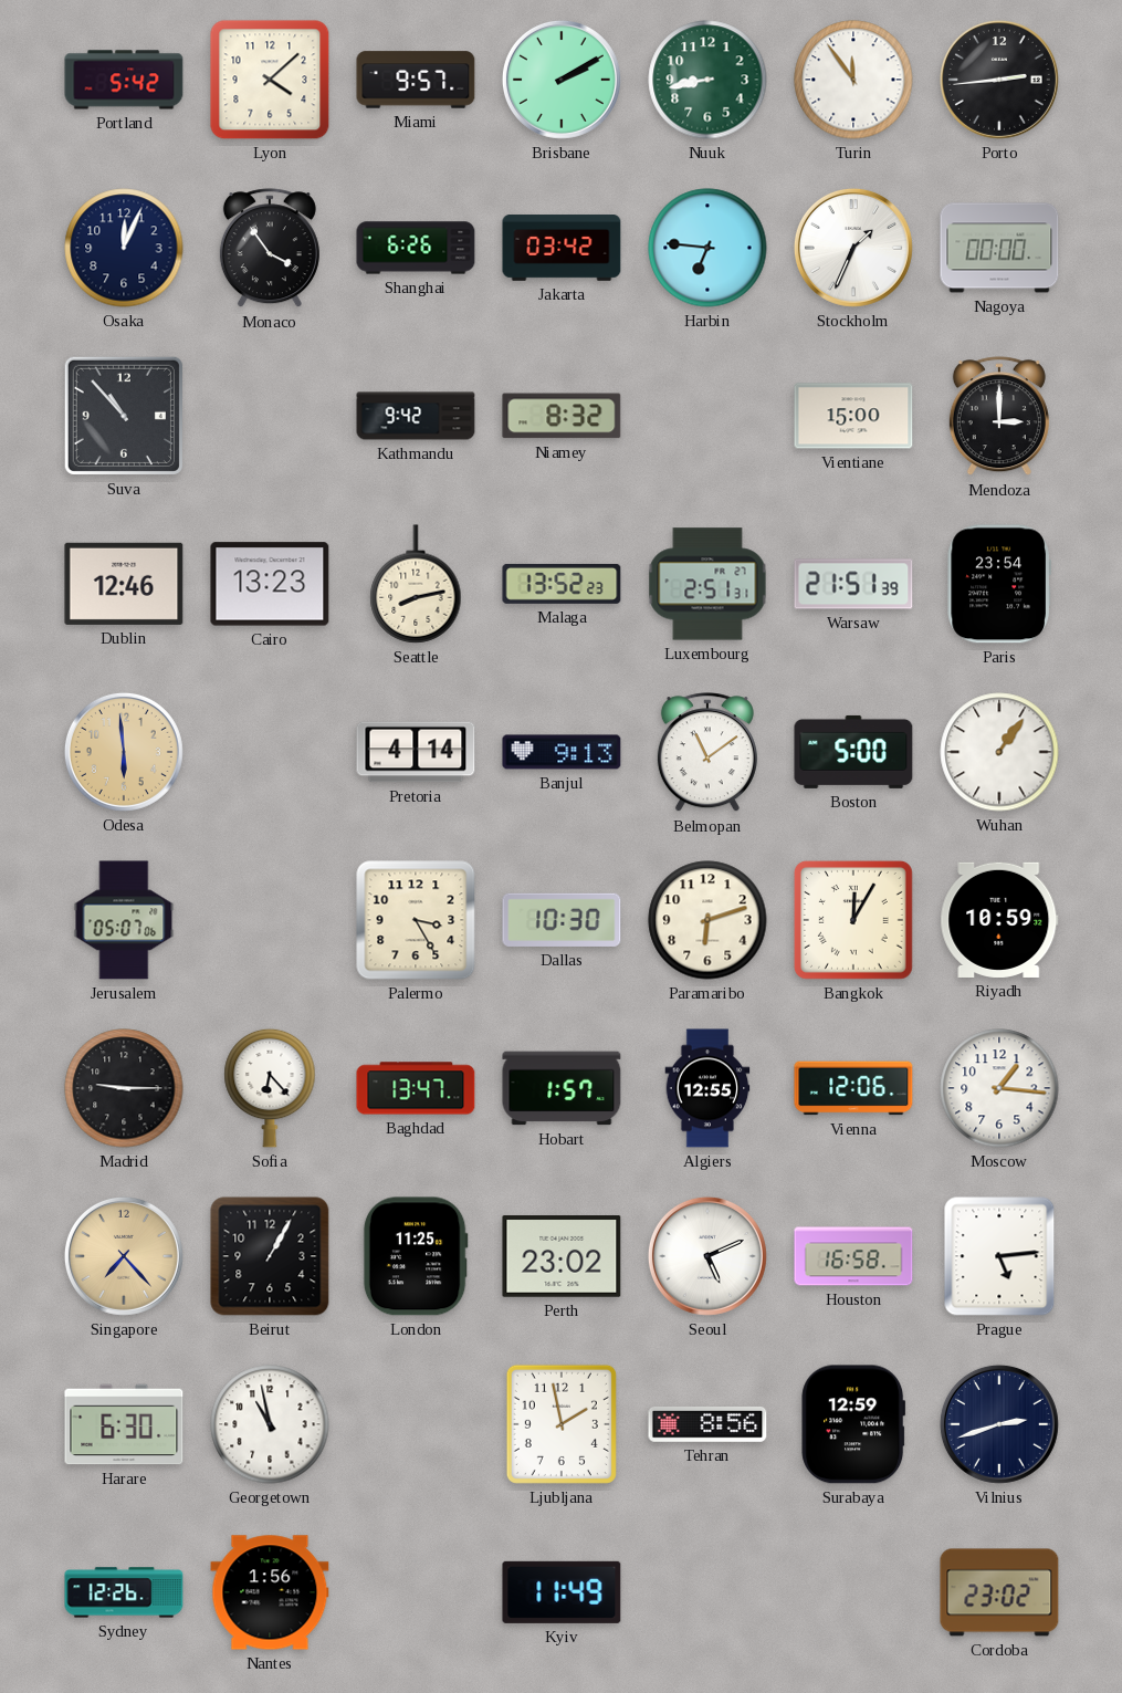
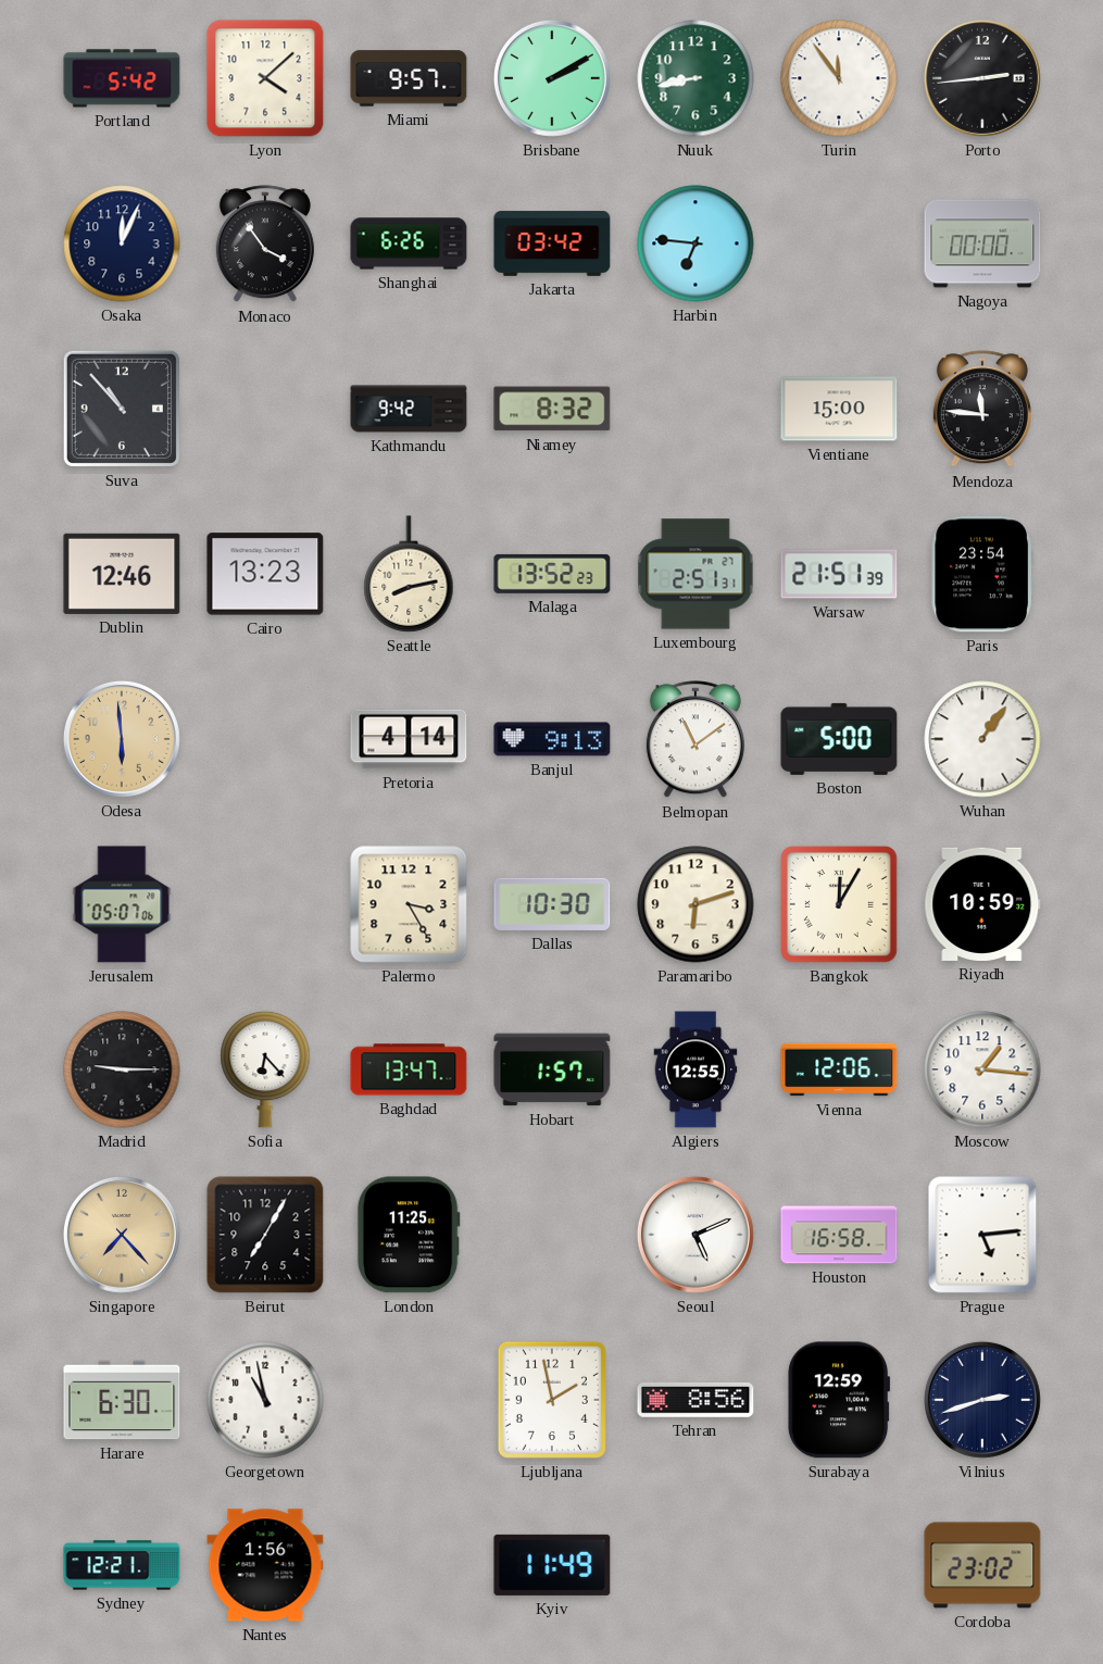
Stockholm: 1:34 -> none
Mendoza: 3:00 -> 11:46
Beirut: 1:05 -> 7:05
Perth: 23:02 -> none
Sydney: 12:26 -> 12:21
